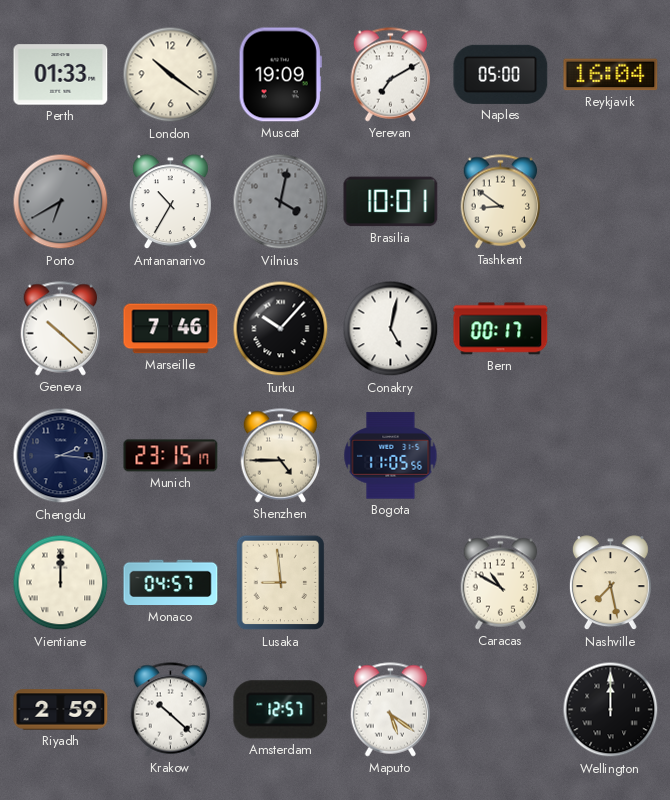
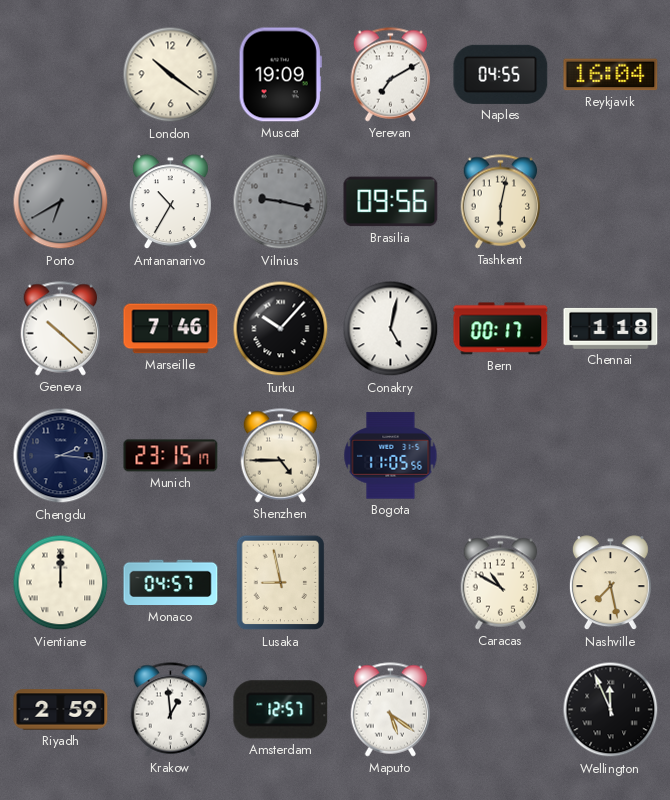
Perth: 01:33 -> none
Naples: 05:00 -> 04:55
Vilnius: 4:02 -> 9:17
Brasilia: 10:01 -> 09:56
Tashkent: 8:51 -> 6:02
Chennai: none -> 1:18
Lusaka: 8:59 -> 8:58
Krakow: 10:22 -> 12:59
Wellington: 12:00 -> 11:56
